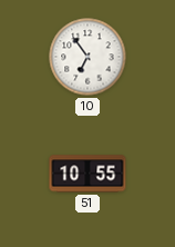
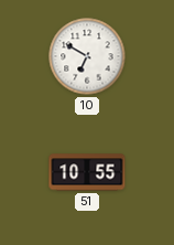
10: 6:54 -> 6:50
